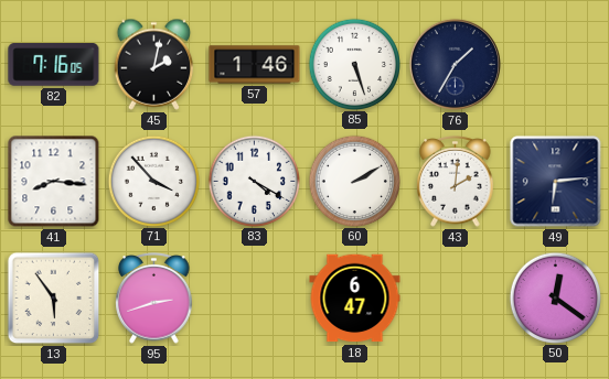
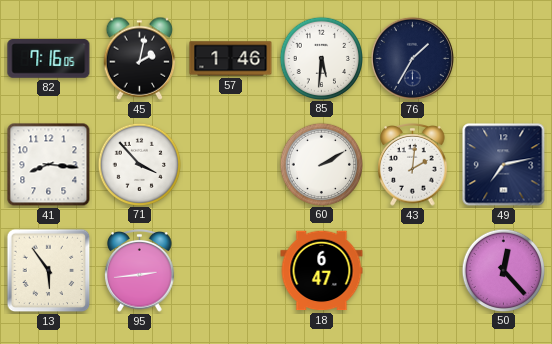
85: 5:27 -> 5:31
83: 4:20 -> none
49: 6:14 -> 7:13
95: 2:42 -> 2:44
50: 12:21 -> 12:23
